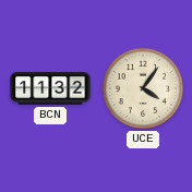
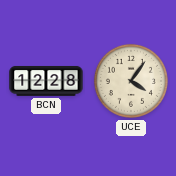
BCN: 11:32 -> 12:28
